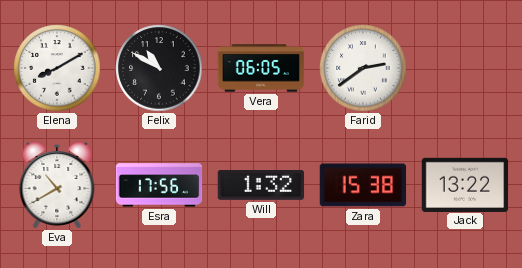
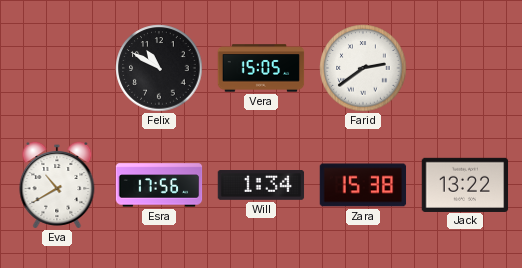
Elena: 8:10 -> none
Vera: 06:05 -> 15:05
Will: 1:32 -> 1:34
